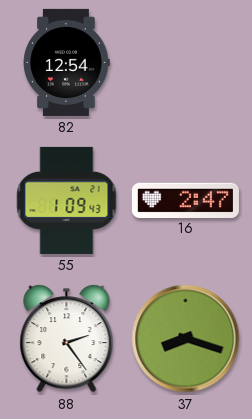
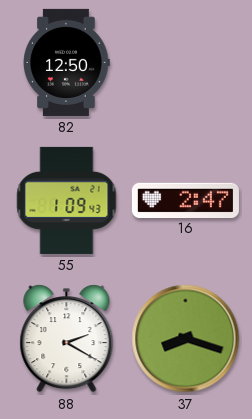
82: 12:54 -> 12:50
88: 2:24 -> 2:20
